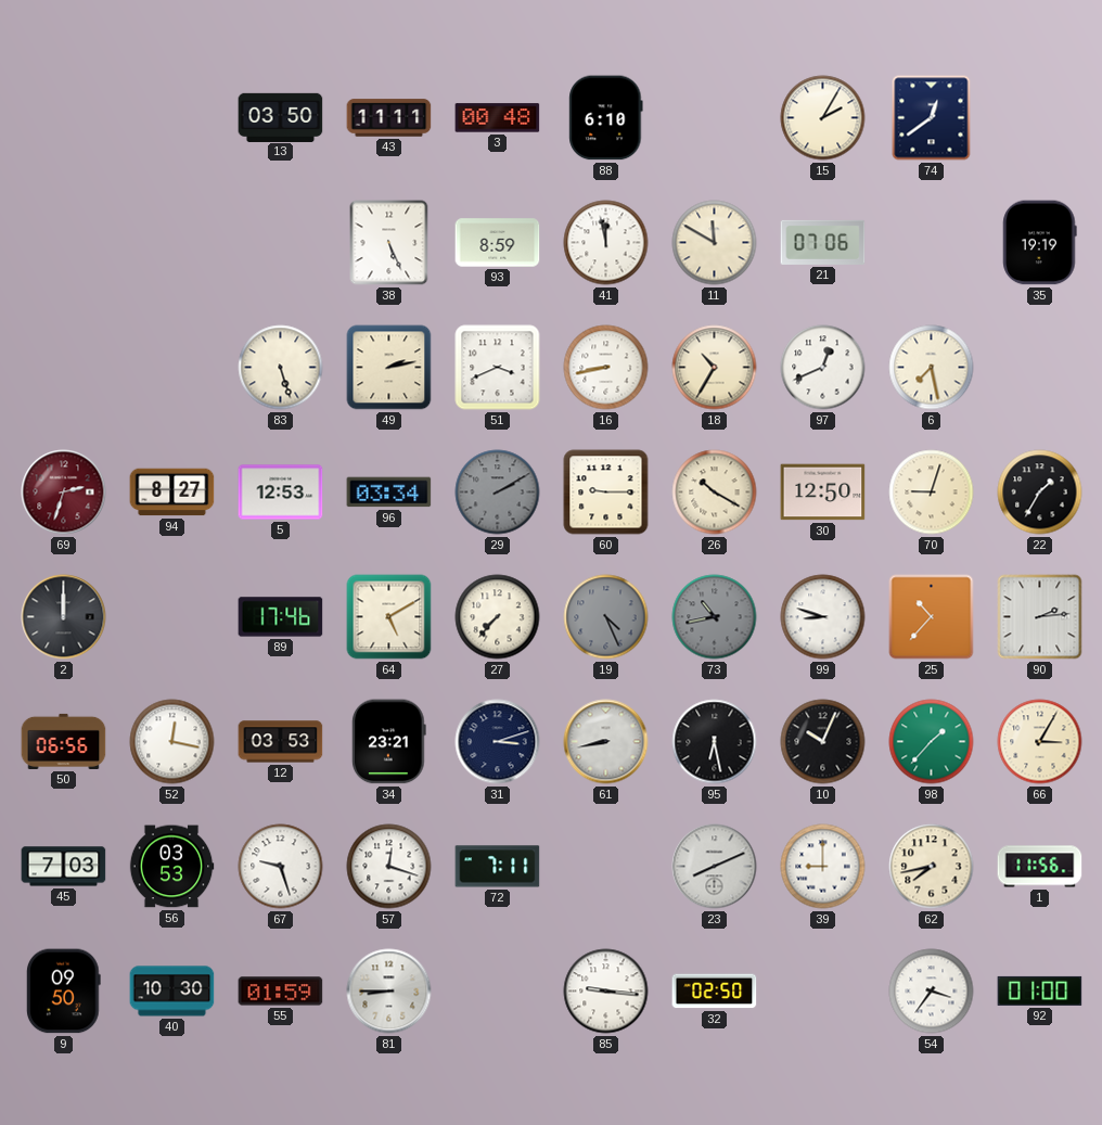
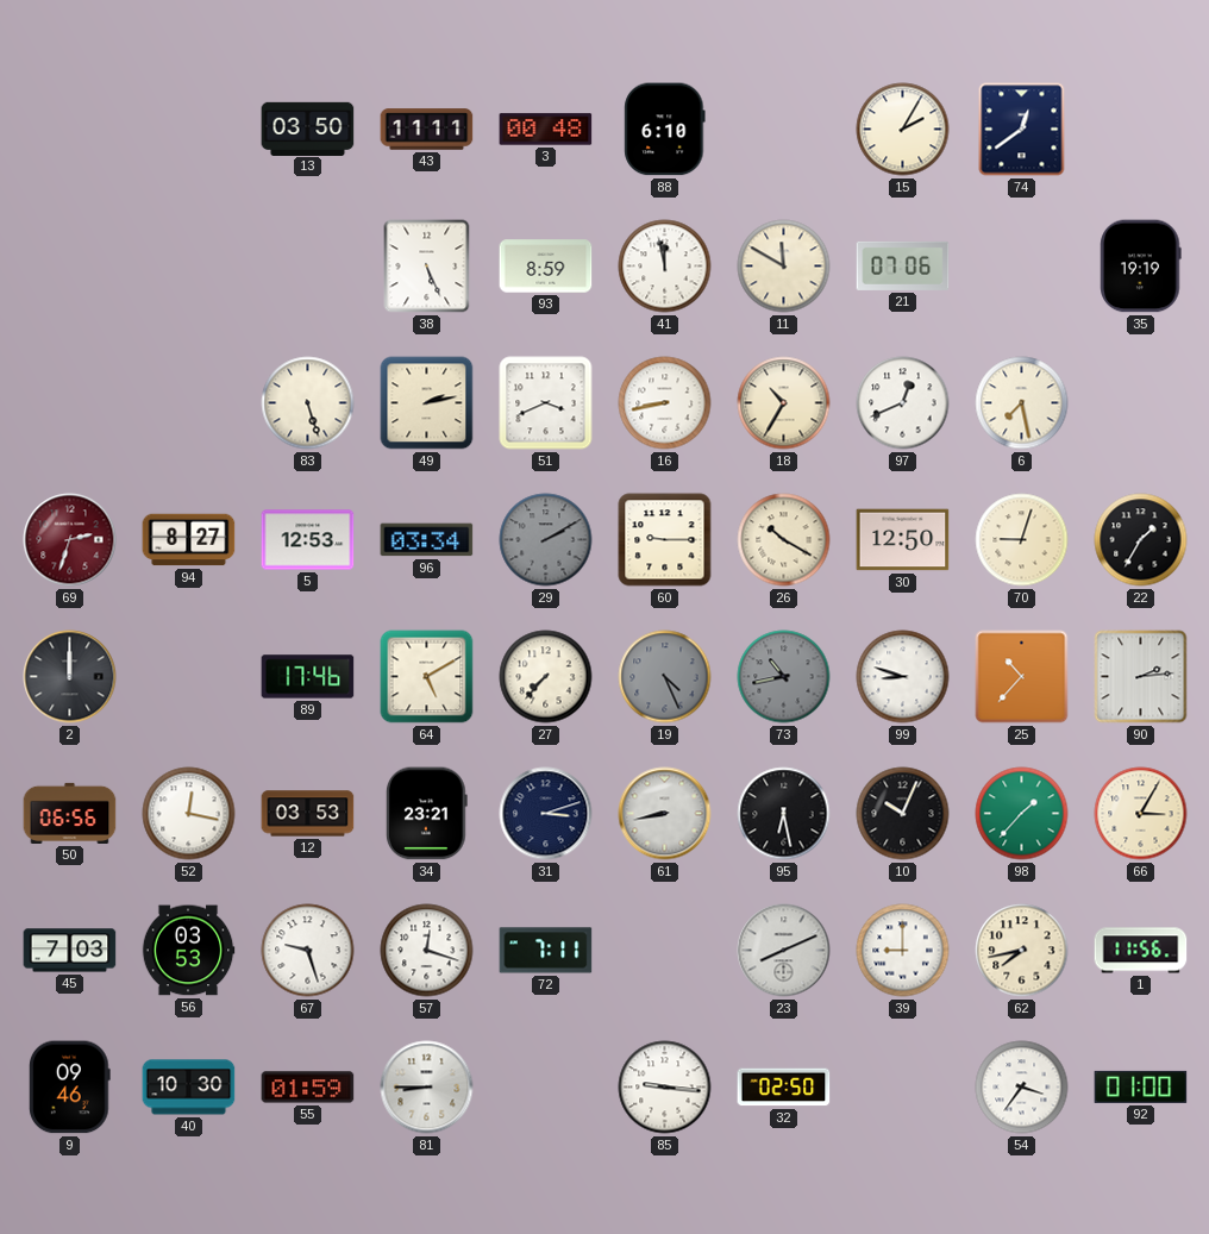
9: 09:50 -> 09:46
